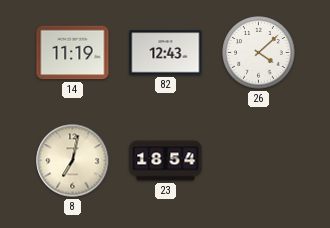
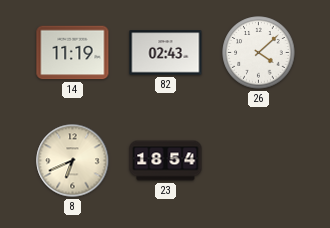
82: 12:43 -> 02:43
8: 7:02 -> 6:41
